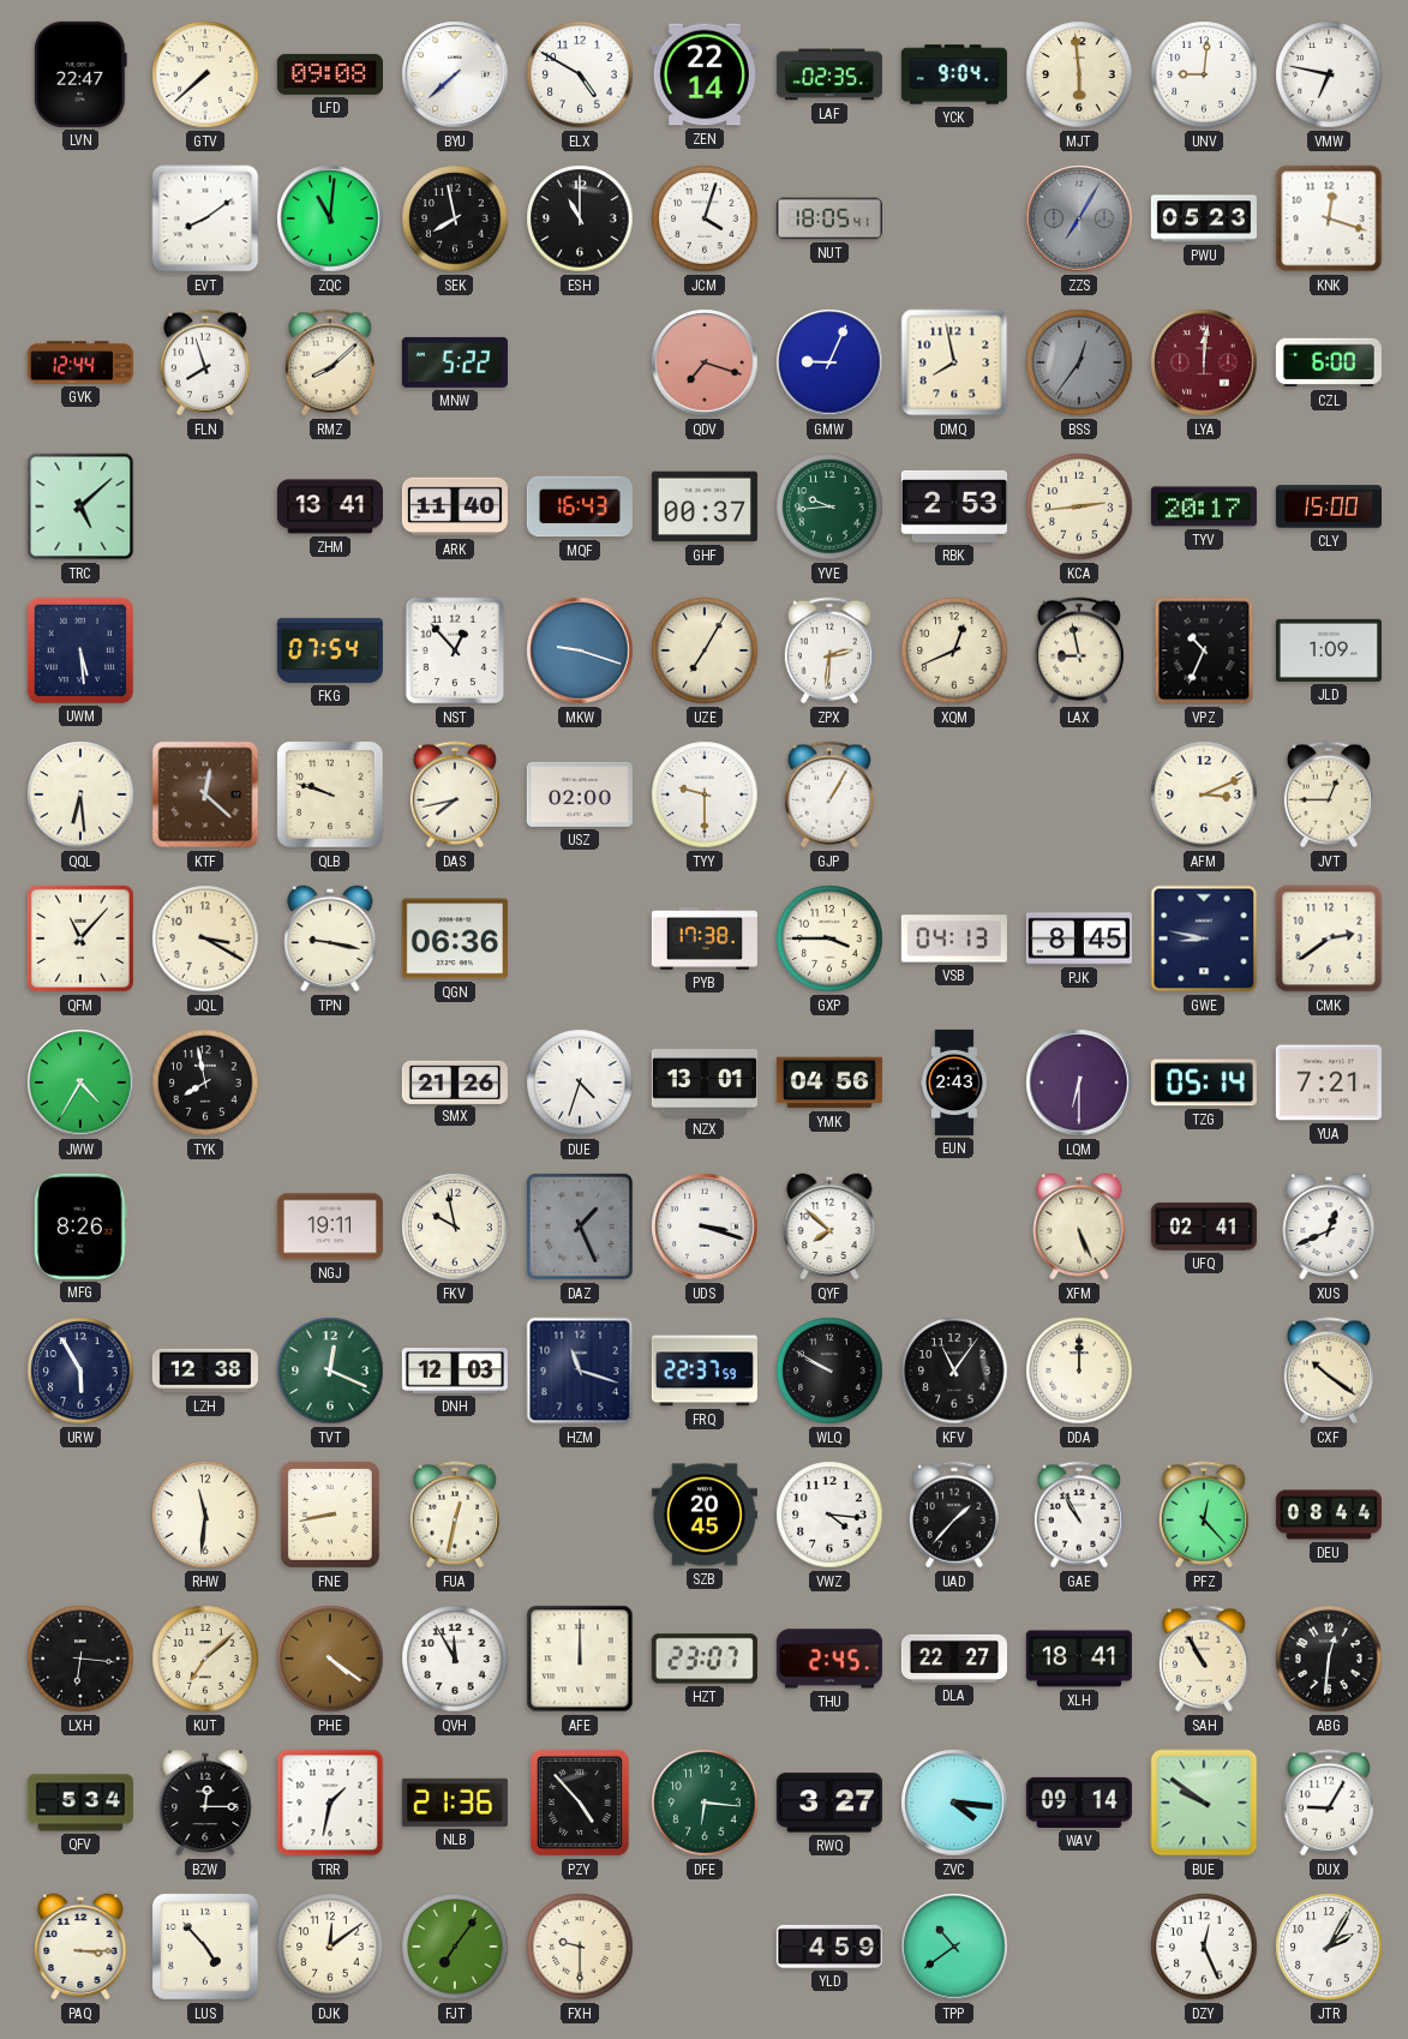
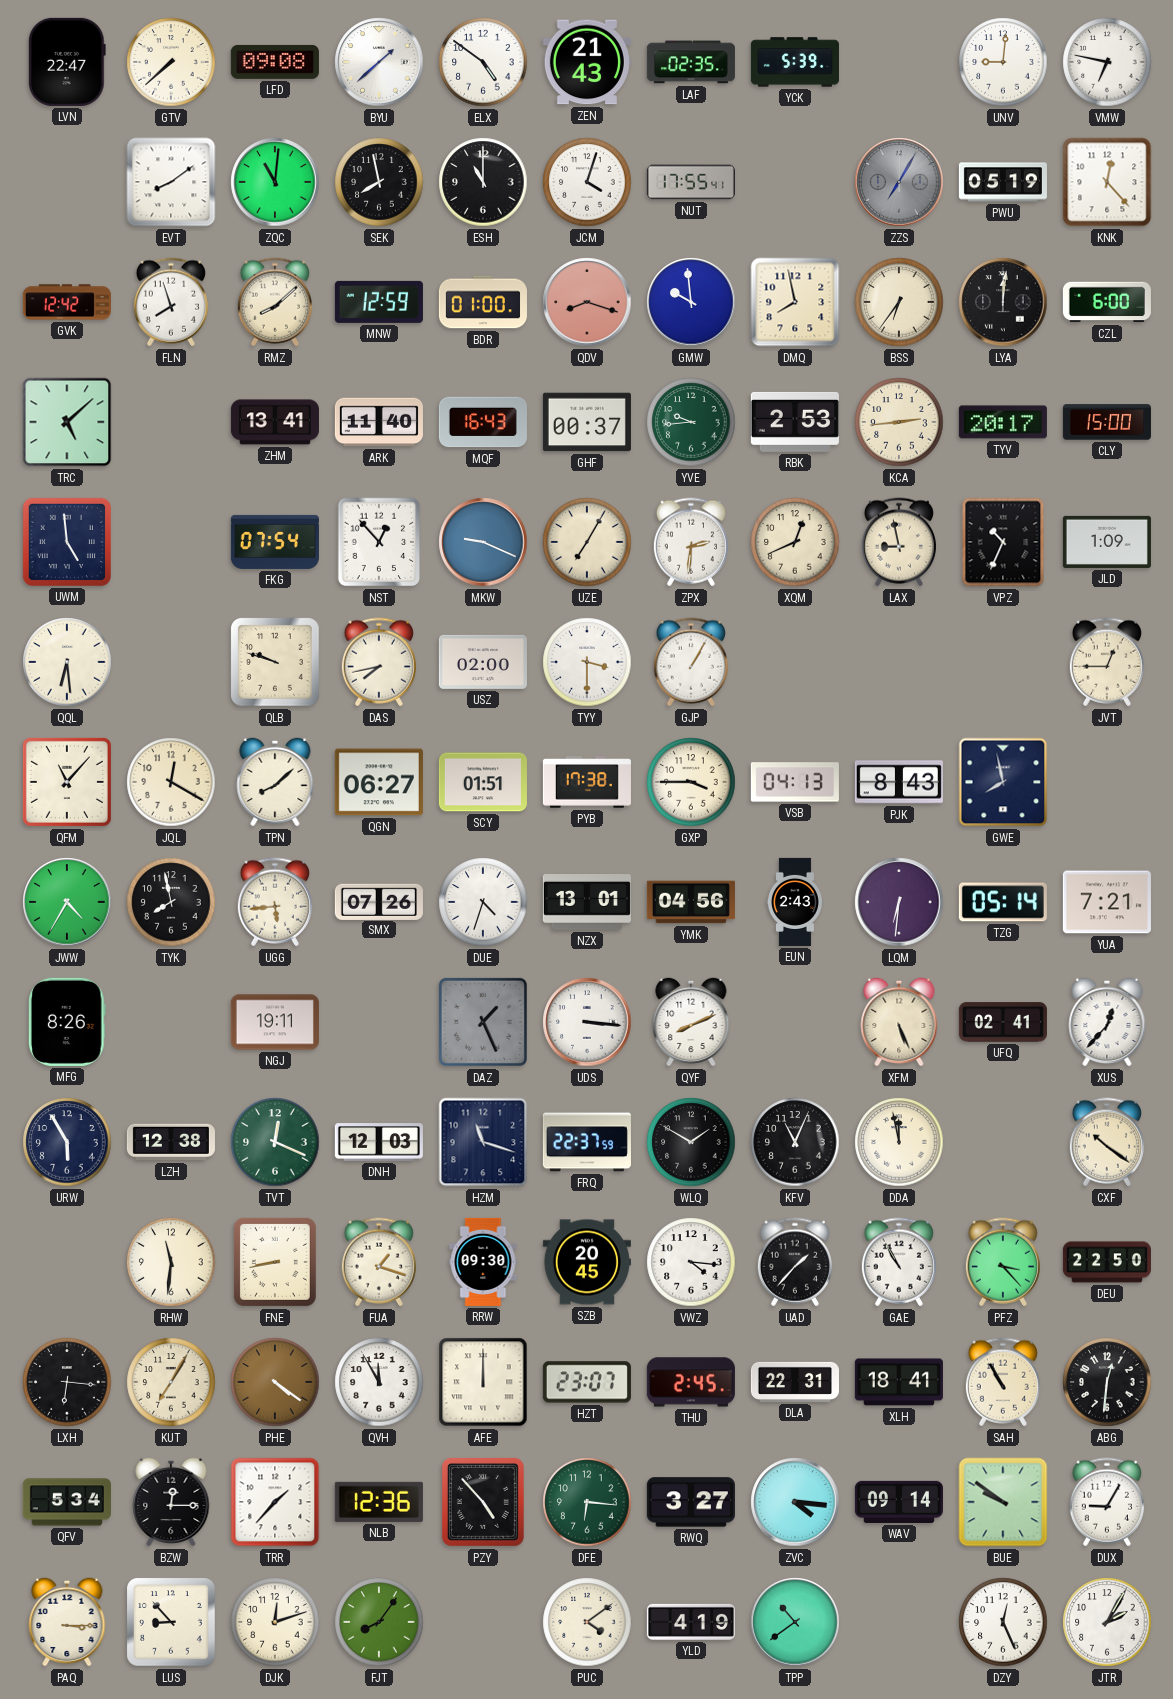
BYU: 7:38 -> 1:38
ELX: 4:50 -> 4:51
ZEN: 22:14 -> 21:43
YCK: 9:04 -> 5:39
MJT: 5:59 -> none
NUT: 18:05 -> 17:55
PWU: 05:23 -> 05:19
KNK: 12:18 -> 12:23
GVK: 12:44 -> 12:42
MNW: 5:22 -> 12:59
BDR: none -> 01:00
QDV: 7:18 -> 8:18
GMW: 9:04 -> 9:59
BSS: 12:36 -> 6:36
BSS dial: grey -> cream
LYA dial: burgundy -> black
UWM: 5:29 -> 4:59
MKW: 9:18 -> 9:19
KTF: 12:22 -> none
TYY: 9:30 -> 3:30
AFM: 3:11 -> none
JQL: 3:20 -> 12:20
TPN: 9:17 -> 8:08
QGN: 06:36 -> 06:27
SCY: none -> 01:51
PJK: 8:45 -> 8:43
GWE: 8:47 -> 7:58
CMK: 2:39 -> none
UGG: none -> 5:44
SMX: 21:26 -> 07:26
LQM: 6:30 -> 6:31
FKV: 9:58 -> none
UDS: 3:18 -> 3:16
QYF: 7:52 -> 8:11
XUS: 12:41 -> 12:37
WLQ: 9:50 -> 1:50
KFV: 11:06 -> 11:04
DDA: 12:00 -> 11:58
FUA: 12:32 -> 1:18
RRW: none -> 09:30
PFZ: 12:23 -> 3:23
DEU: 08:44 -> 22:50
KUT: 7:08 -> 7:05
DLA: 22:27 -> 22:31
TRR: 1:32 -> 1:37
NLB: 21:36 -> 12:36
LUS: 4:53 -> 8:53
DJK: 12:09 -> 12:12
FJT: 7:06 -> 8:06
FXH: 9:30 -> none
PUC: none -> 4:09
YLD: 4:59 -> 4:19
